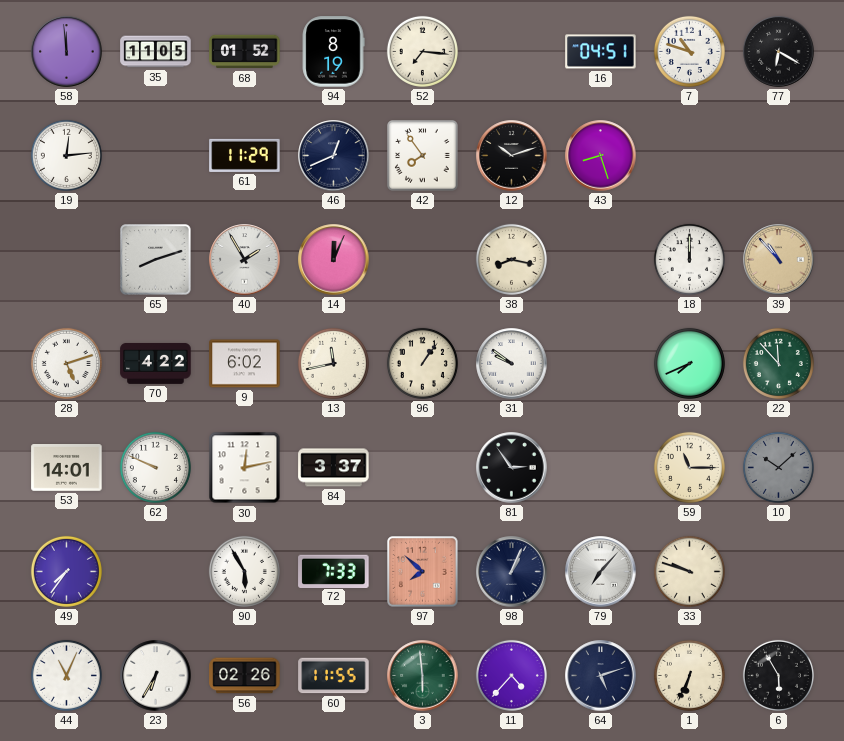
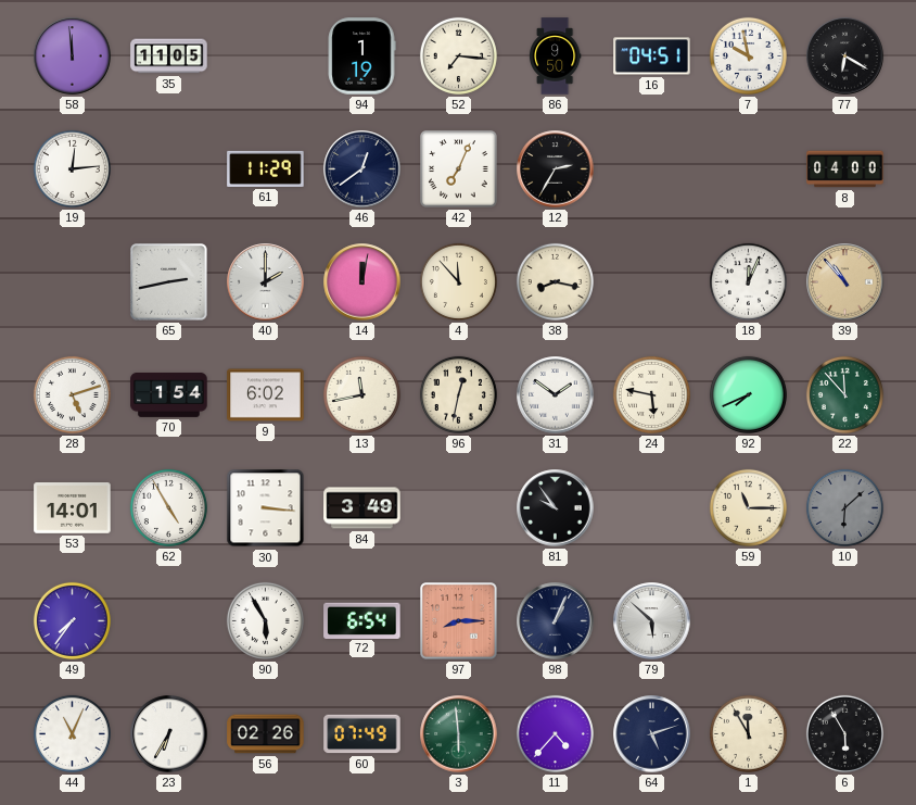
68: 01:52 -> none
94: 8:19 -> 1:19
86: none -> 9:50
7: 10:48 -> 9:58
46: 12:41 -> 12:39
42: 7:54 -> 7:04
12: 10:12 -> 2:35
43: 8:27 -> none
8: none -> 04:00
65: 8:12 -> 2:43
40: 1:55 -> 2:00
14: 12:04 -> 12:02
4: none -> 11:53
18: 12:00 -> 12:04
70: 4:22 -> 1:54
96: 1:06 -> 12:32
31: 9:51 -> 1:51
24: none -> 5:47
62: 9:49 -> 4:55
30: 12:13 -> 3:16
84: 3:37 -> 3:49
81: 2:54 -> 9:54
10: 10:08 -> 6:08
72: 7:33 -> 6:54
97: 7:52 -> 8:15
79: 7:07 -> 5:52
33: 9:48 -> none
60: 11:55 -> 07:49
1: 6:34 -> 11:55
